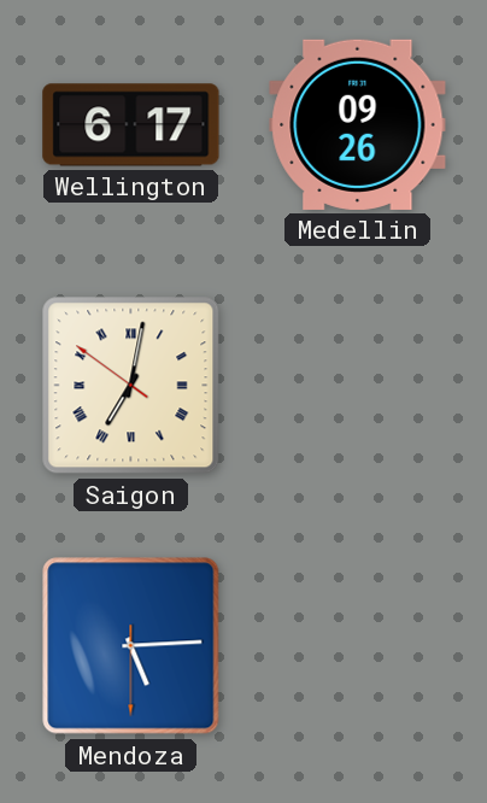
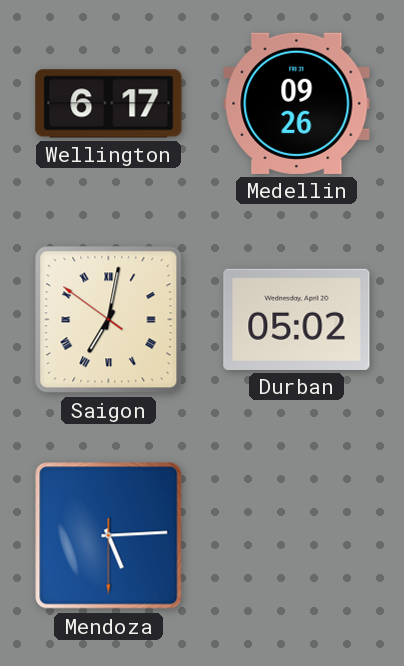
Durban: none -> 05:02
